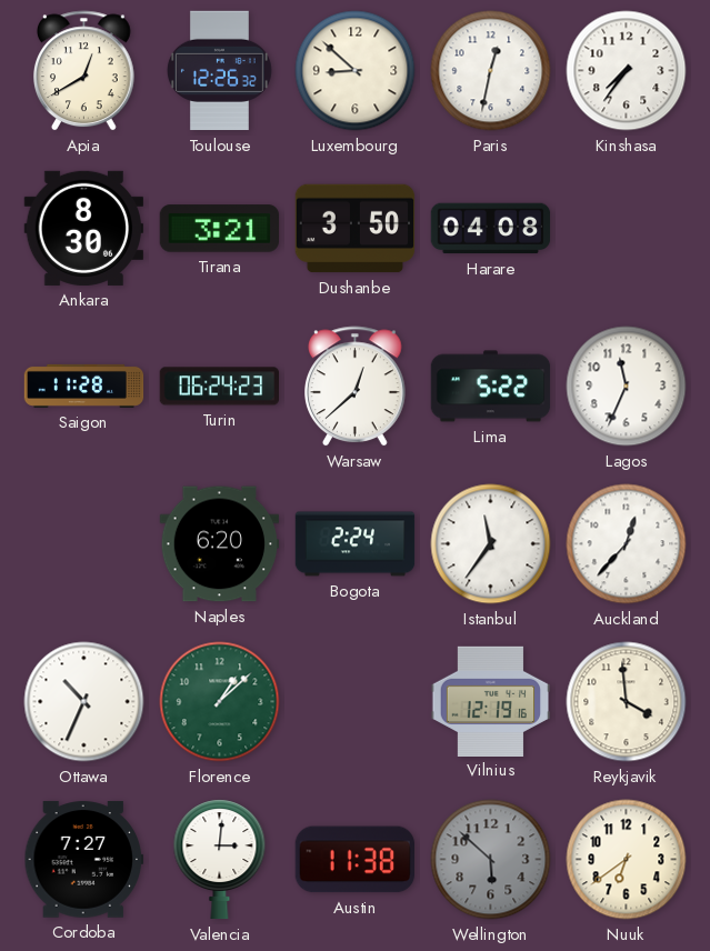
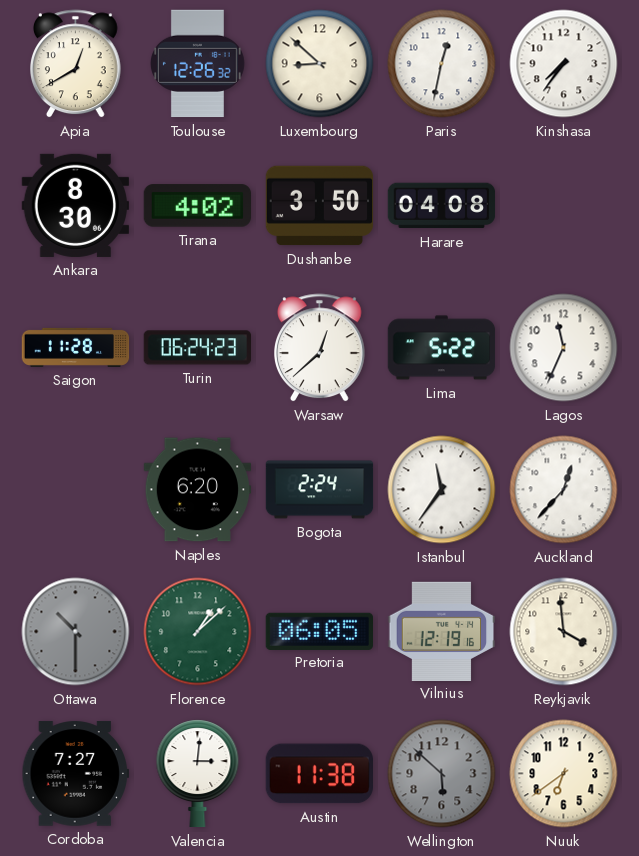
Tirana: 3:21 -> 4:02
Ottawa: 10:34 -> 10:30
Ottawa dial: white -> grey
Pretoria: none -> 06:05
